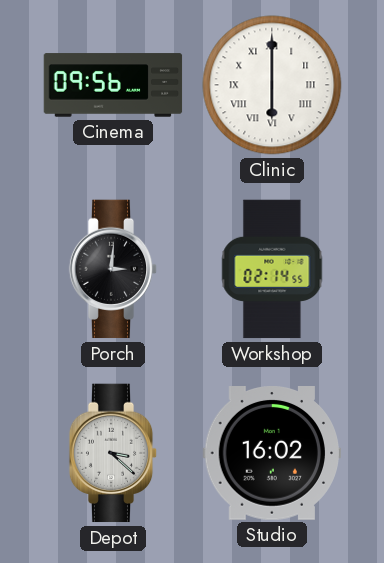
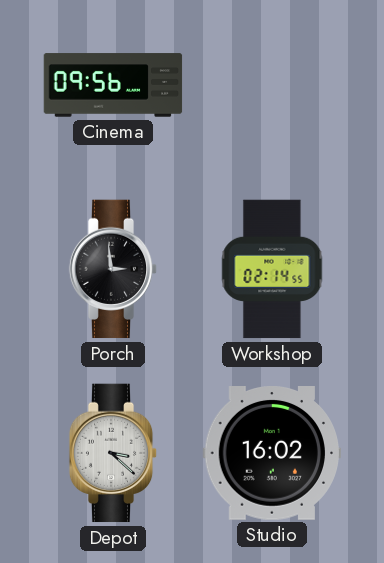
Clinic: 6:00 -> none
Porch: 3:01 -> 2:59
